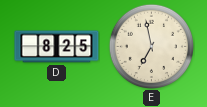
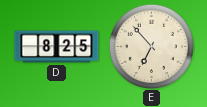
E: 6:58 -> 6:53
